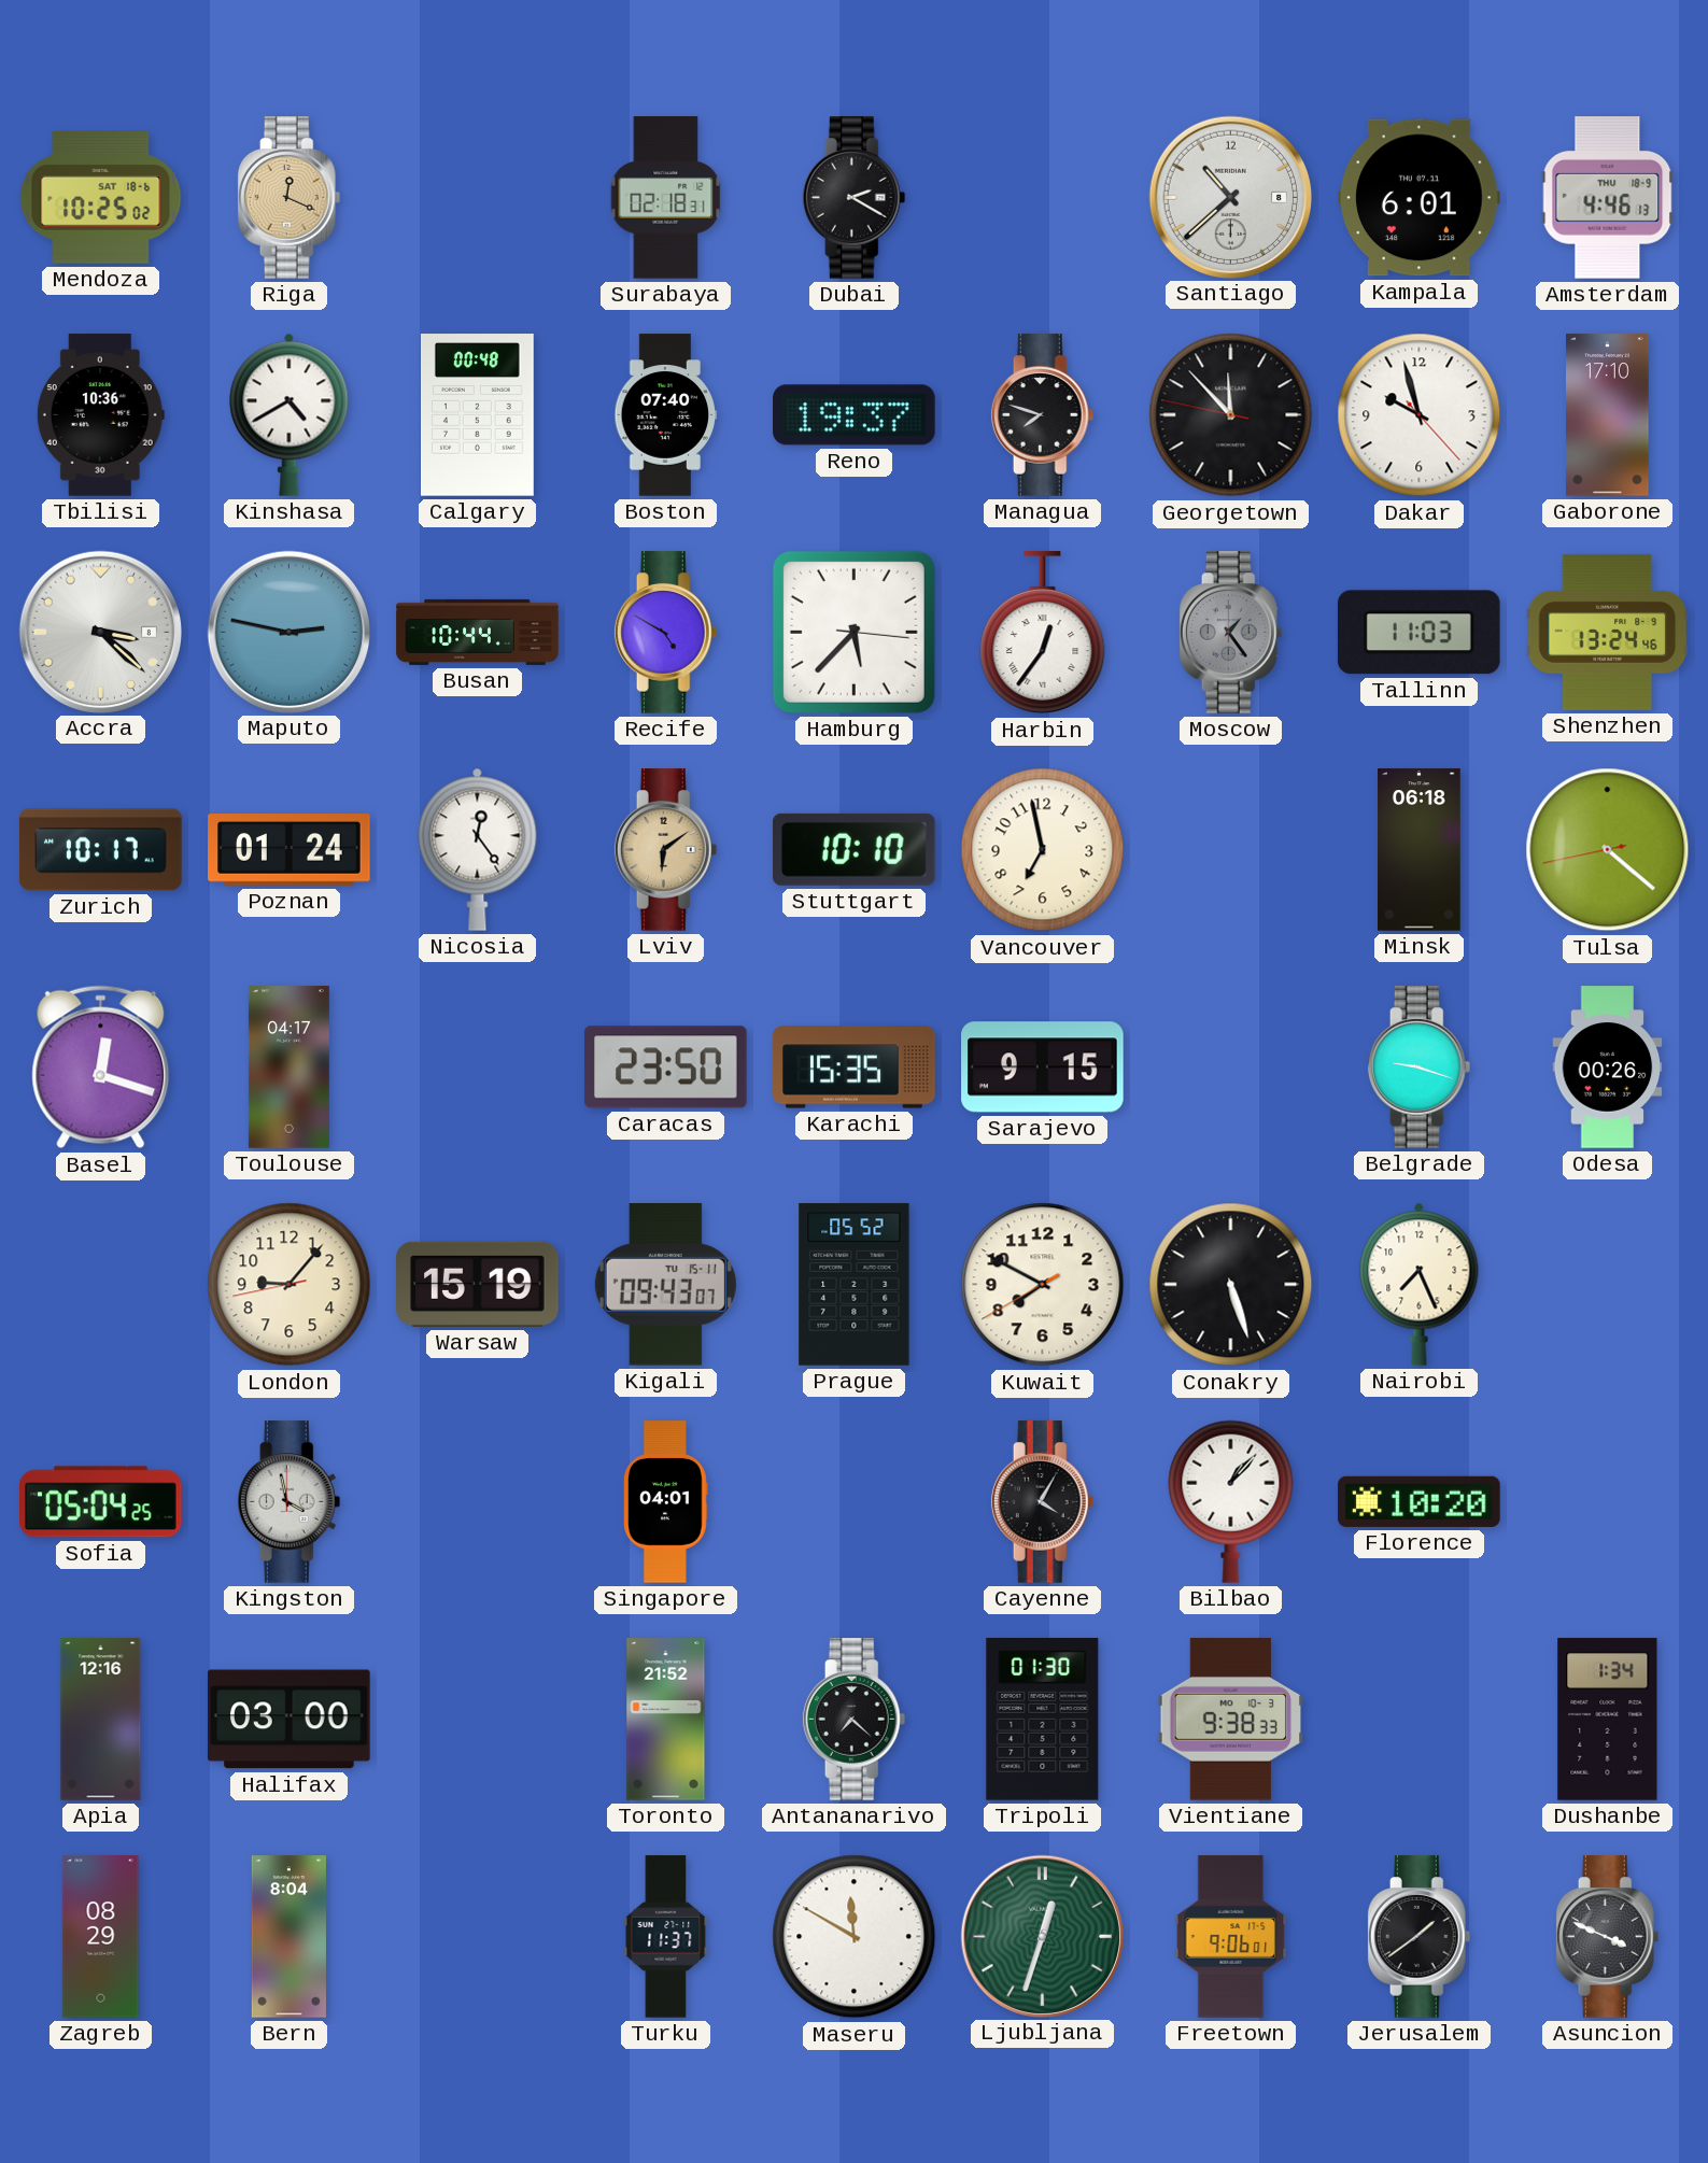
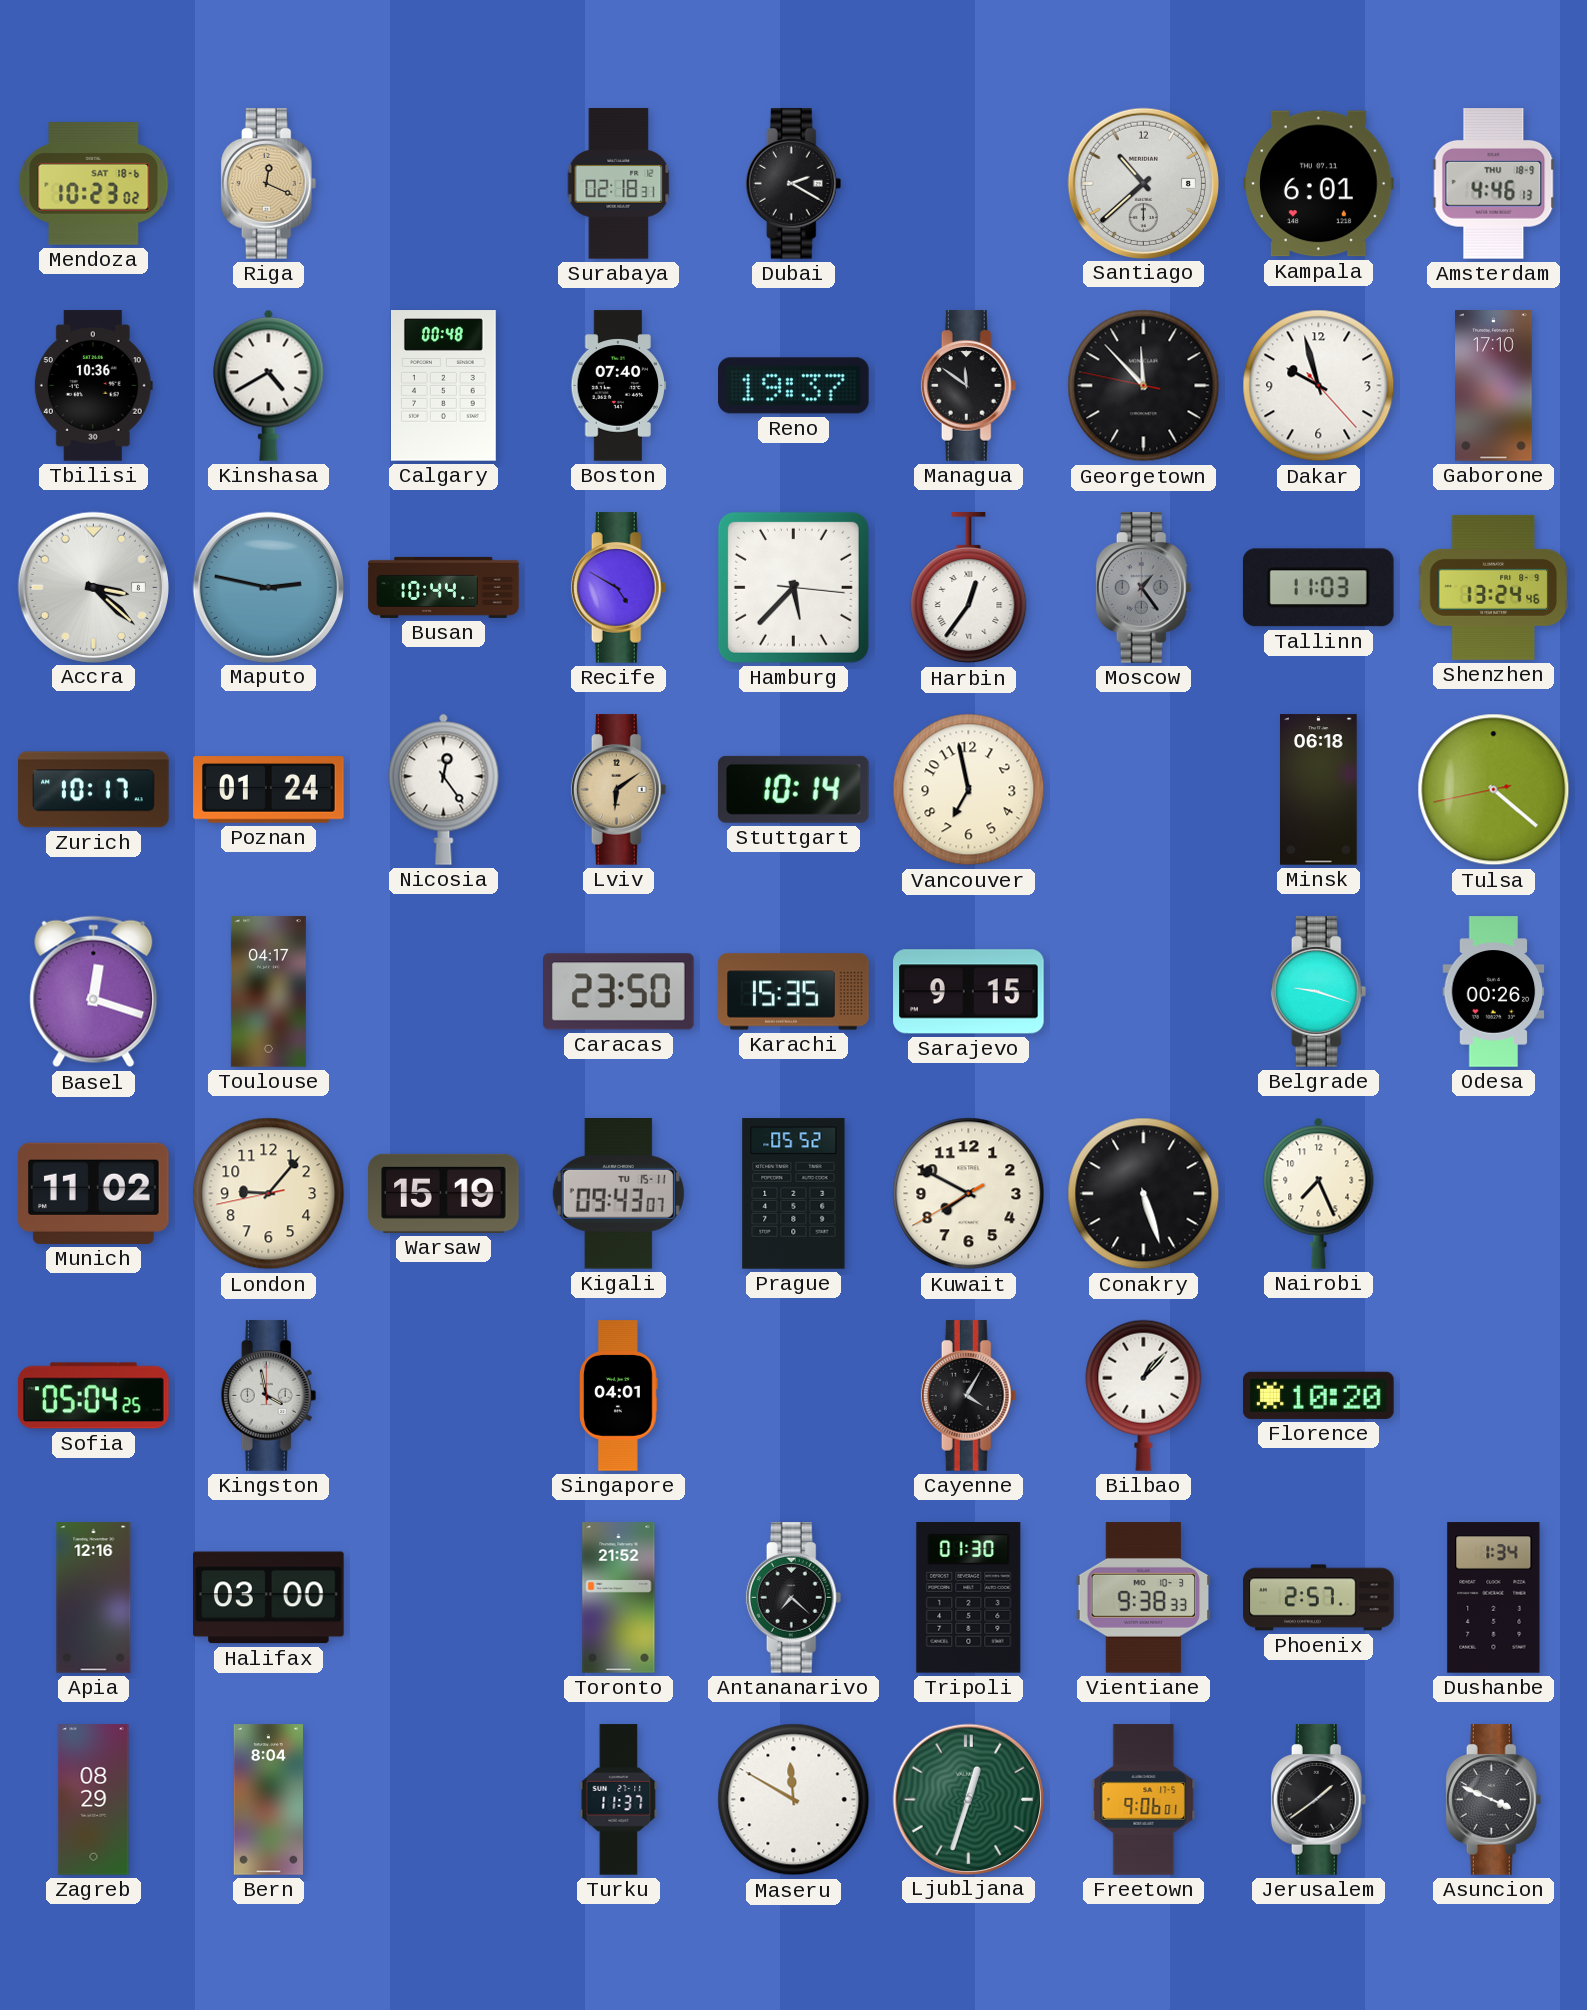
Mendoza: 10:25 -> 10:23
Managua: 7:48 -> 11:51
Stuttgart: 10:10 -> 10:14
Munich: none -> 11:02
Phoenix: none -> 2:57
